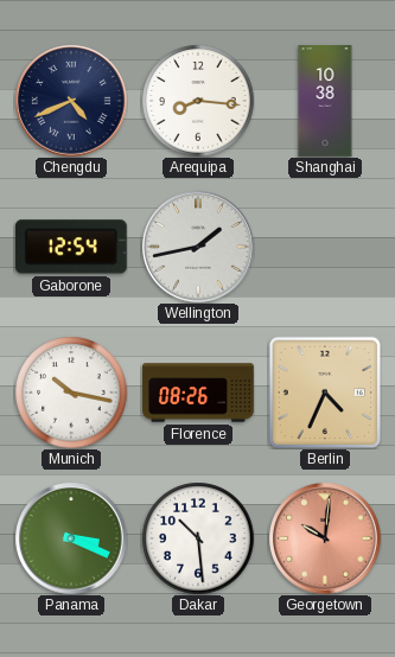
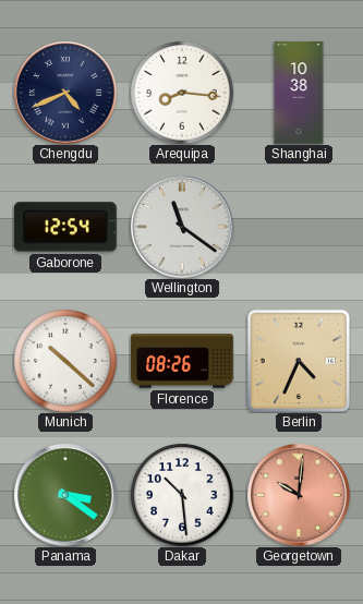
Wellington: 1:43 -> 11:21
Munich: 10:17 -> 10:22
Panama: 3:19 -> 3:21
